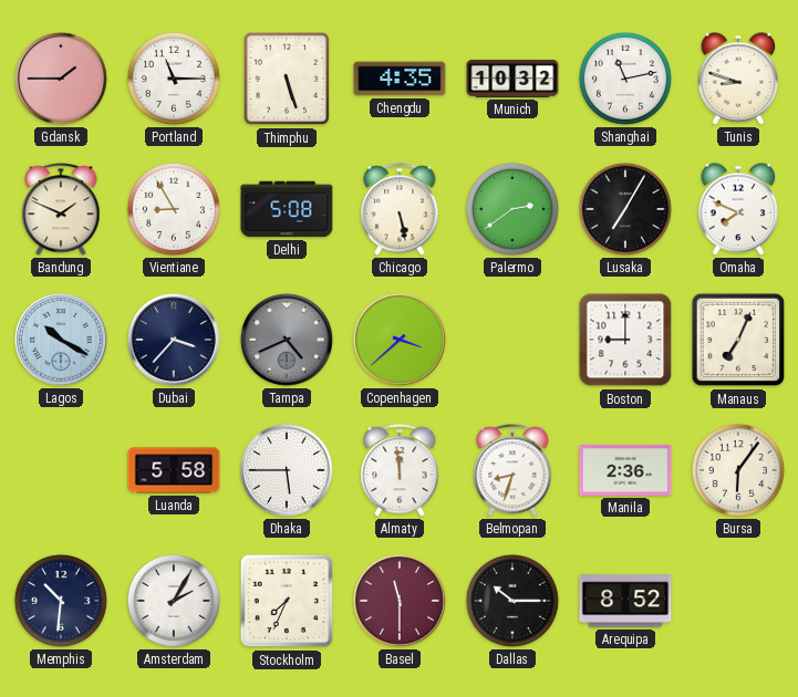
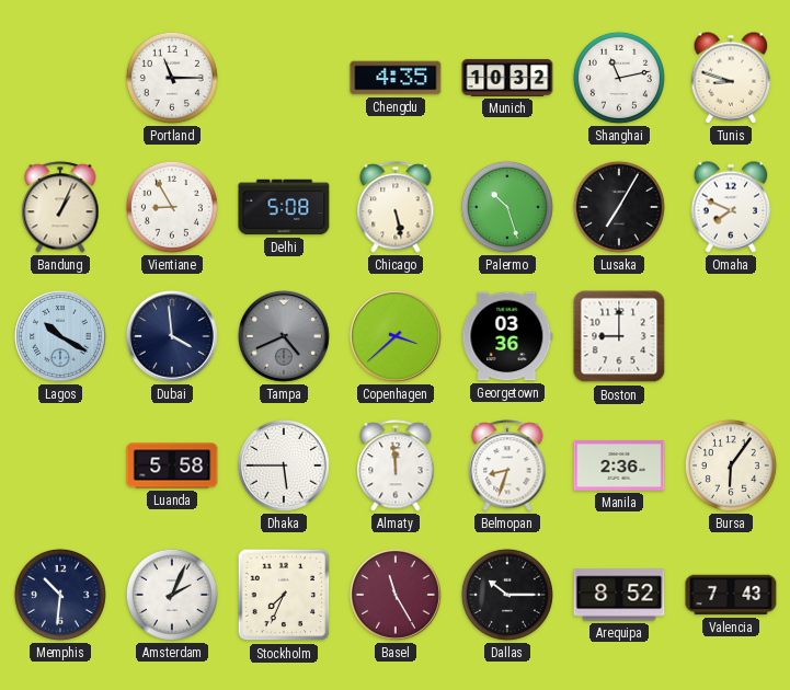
Gdansk: 1:45 -> none
Thimphu: 5:27 -> none
Bandung: 1:49 -> 1:04
Palermo: 2:39 -> 10:27
Dubai: 3:37 -> 3:59
Georgetown: none -> 03:36
Manaus: 7:04 -> none
Amsterdam: 2:05 -> 2:04
Basel: 11:30 -> 11:25
Valencia: none -> 7:43
